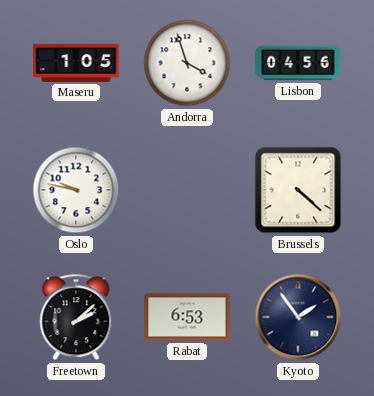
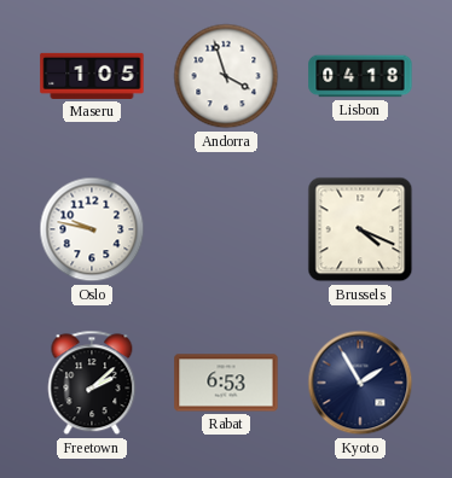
Lisbon: 04:56 -> 04:18
Brussels: 4:22 -> 4:19
Kyoto: 1:54 -> 1:55
